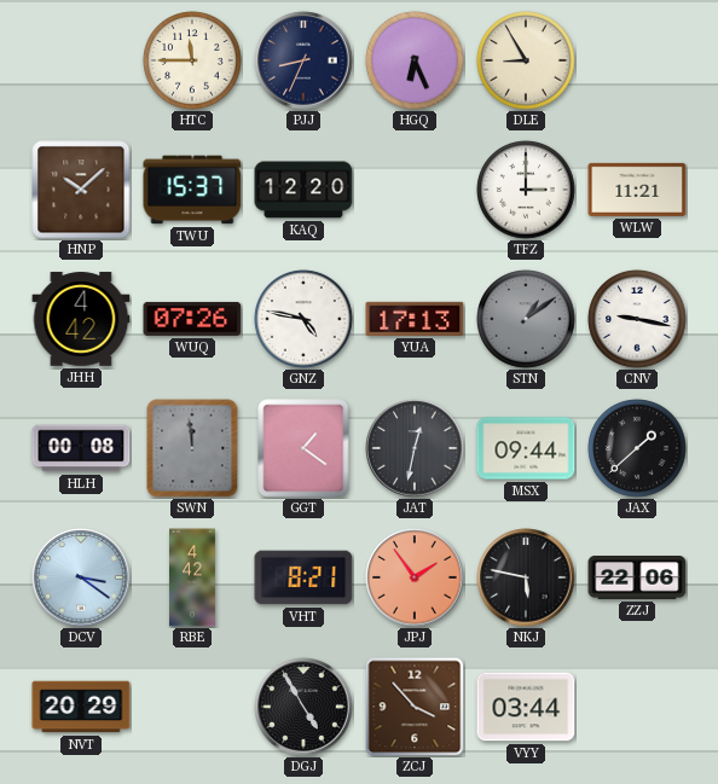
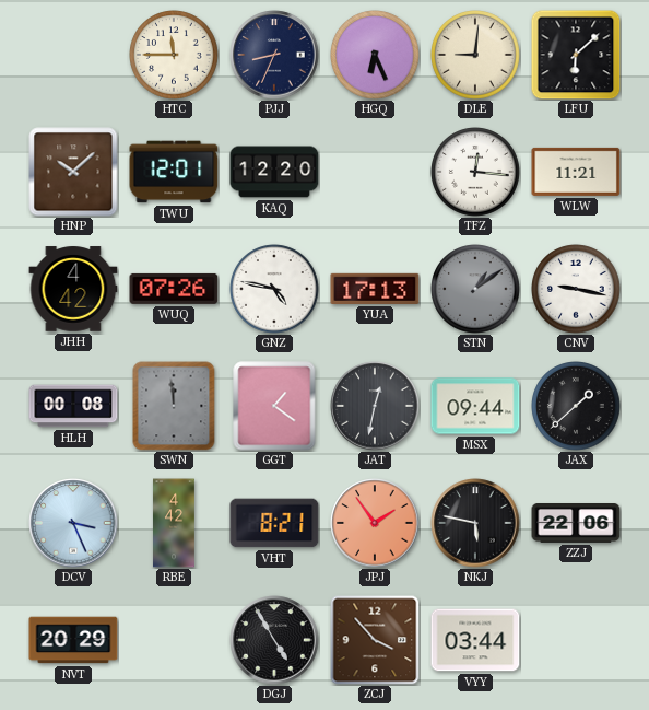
DLE: 8:55 -> 9:01
LFU: none -> 6:08
TWU: 15:37 -> 12:01
TFZ: 3:00 -> 12:16
DCV: 3:21 -> 3:26
